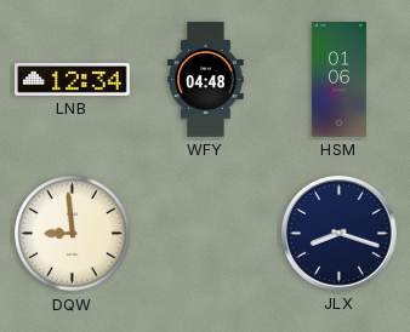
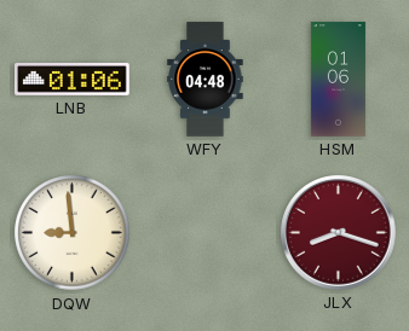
LNB: 12:34 -> 01:06
JLX dial: navy -> burgundy
